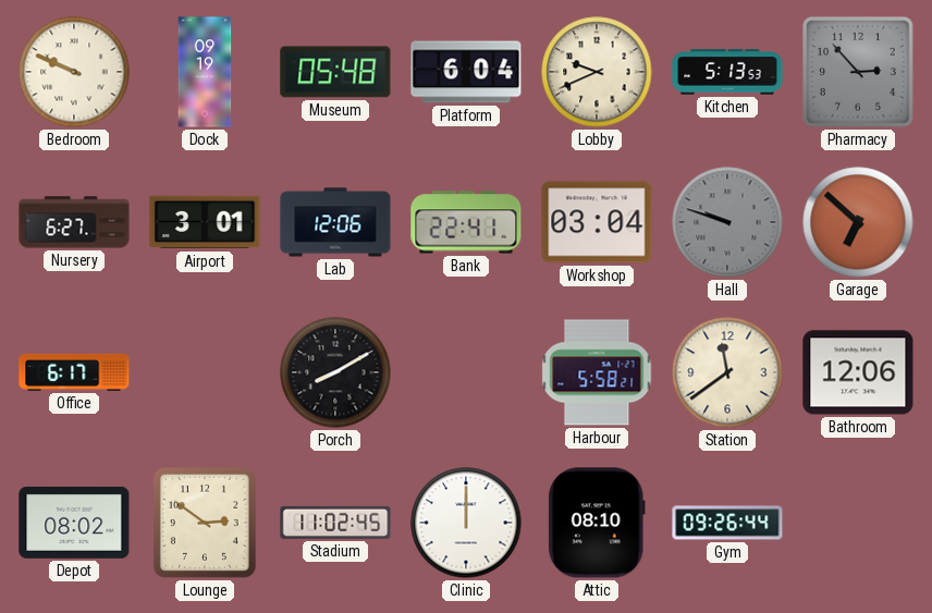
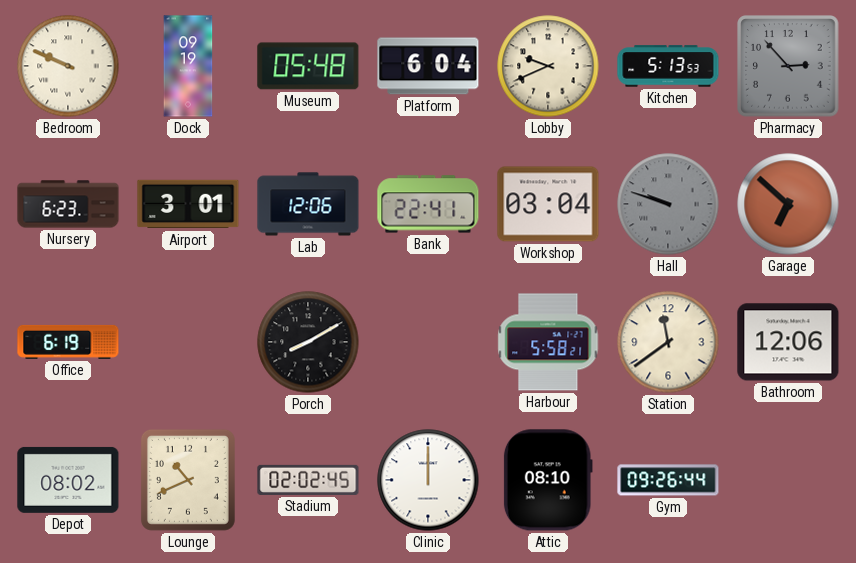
Nursery: 6:27 -> 6:23
Office: 6:17 -> 6:19
Lounge: 2:51 -> 10:41
Stadium: 11:02 -> 02:02
